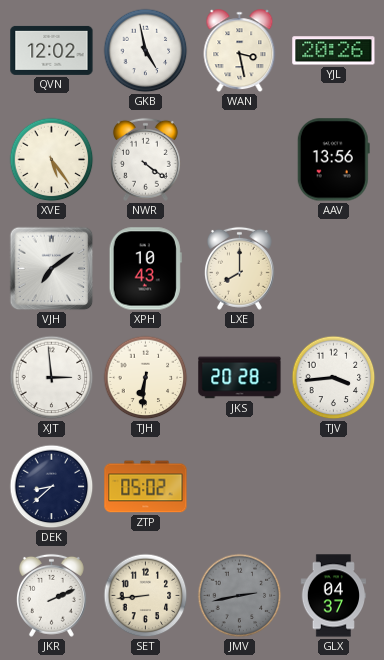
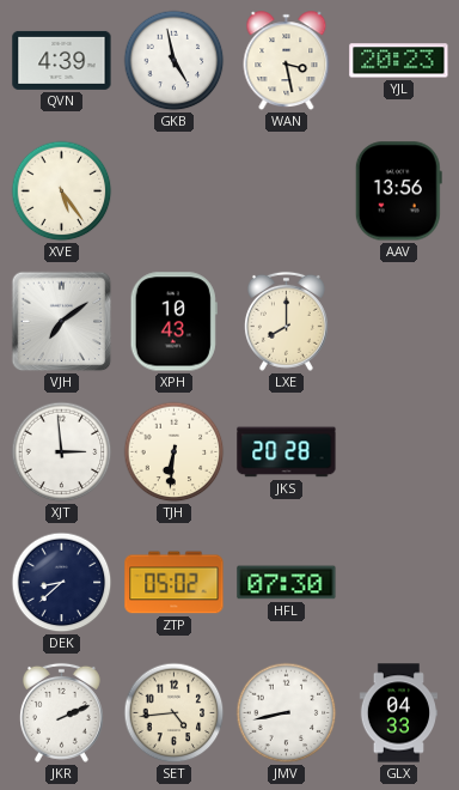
QVN: 12:02 -> 4:39
YJL: 20:26 -> 20:23
NWR: 4:21 -> none
TJV: 3:44 -> none
HFL: none -> 07:30
SET: 8:44 -> 4:44
JMV: 2:43 -> 8:43
JMV dial: grey -> white
GLX: 04:37 -> 04:33
